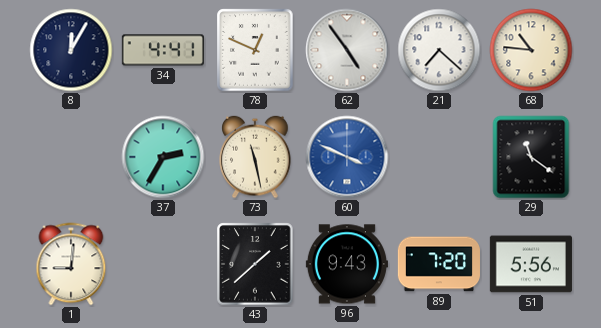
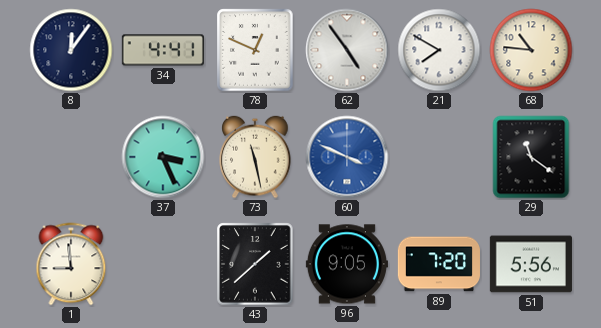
8: 12:05 -> 12:06
21: 7:22 -> 7:50
37: 2:35 -> 3:26
1: 9:01 -> 8:59
96: 9:43 -> 9:05
